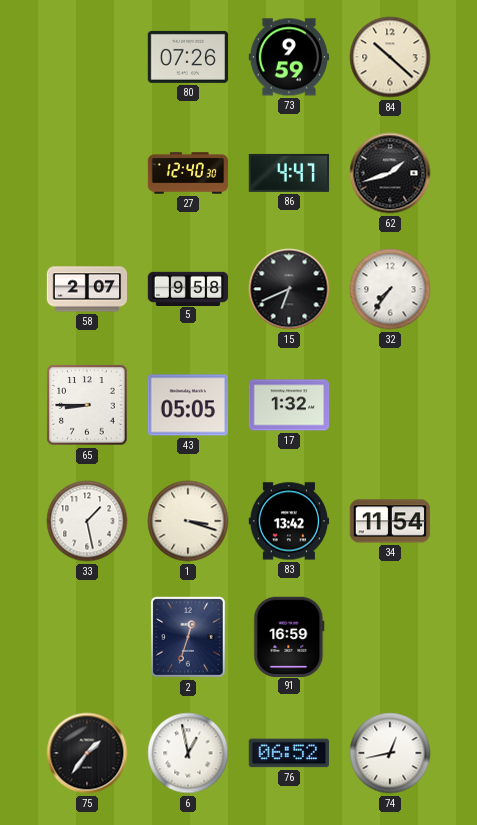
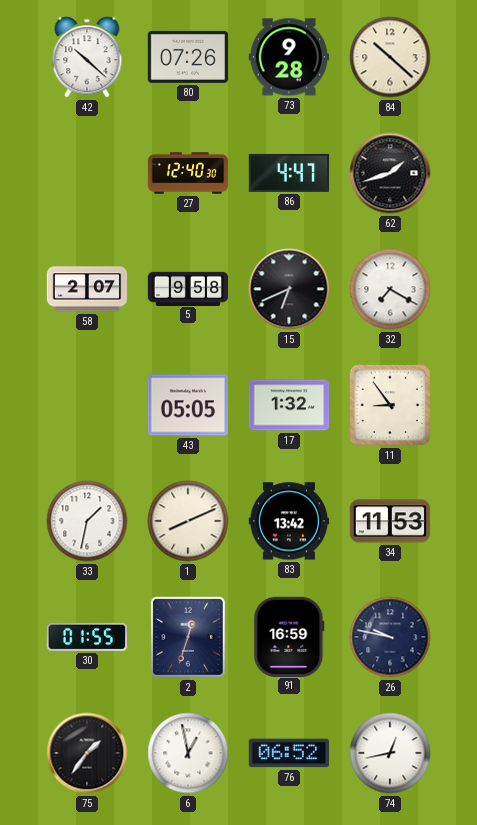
42: none -> 10:22
73: 9:59 -> 9:28
32: 7:36 -> 7:20
65: 8:45 -> none
11: none -> 8:54
33: 1:28 -> 1:32
1: 3:18 -> 8:11
34: 11:54 -> 11:53
30: none -> 01:55
26: none -> 9:47
